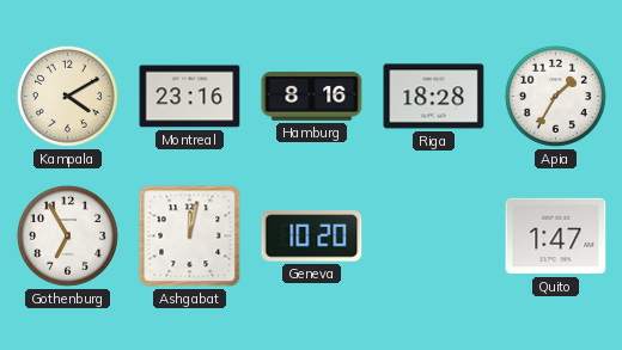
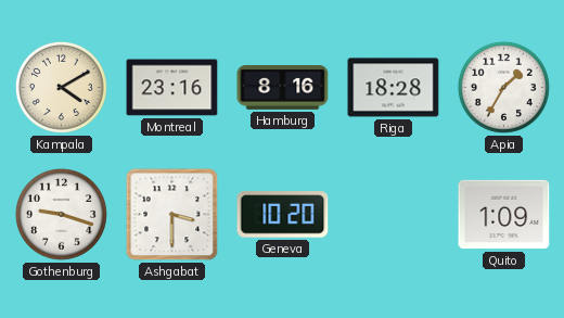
Gothenburg: 6:55 -> 9:18
Ashgabat: 12:02 -> 3:30
Quito: 1:47 -> 1:09
